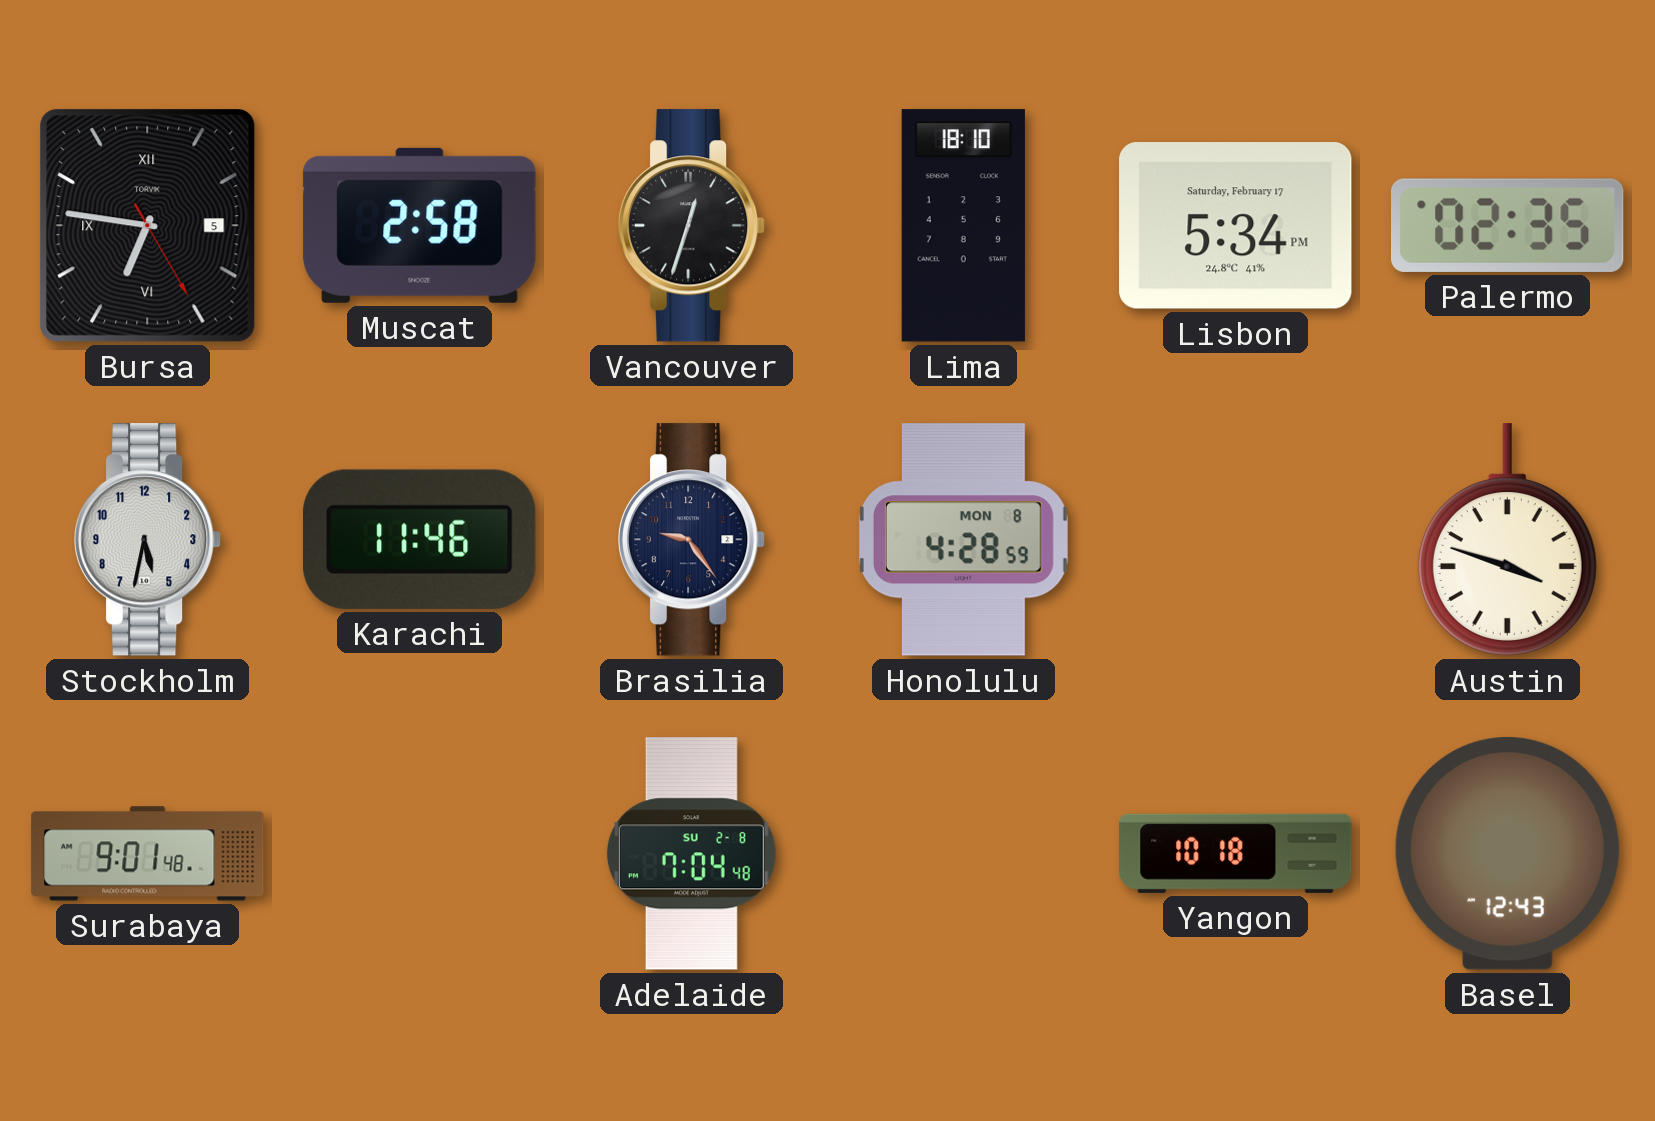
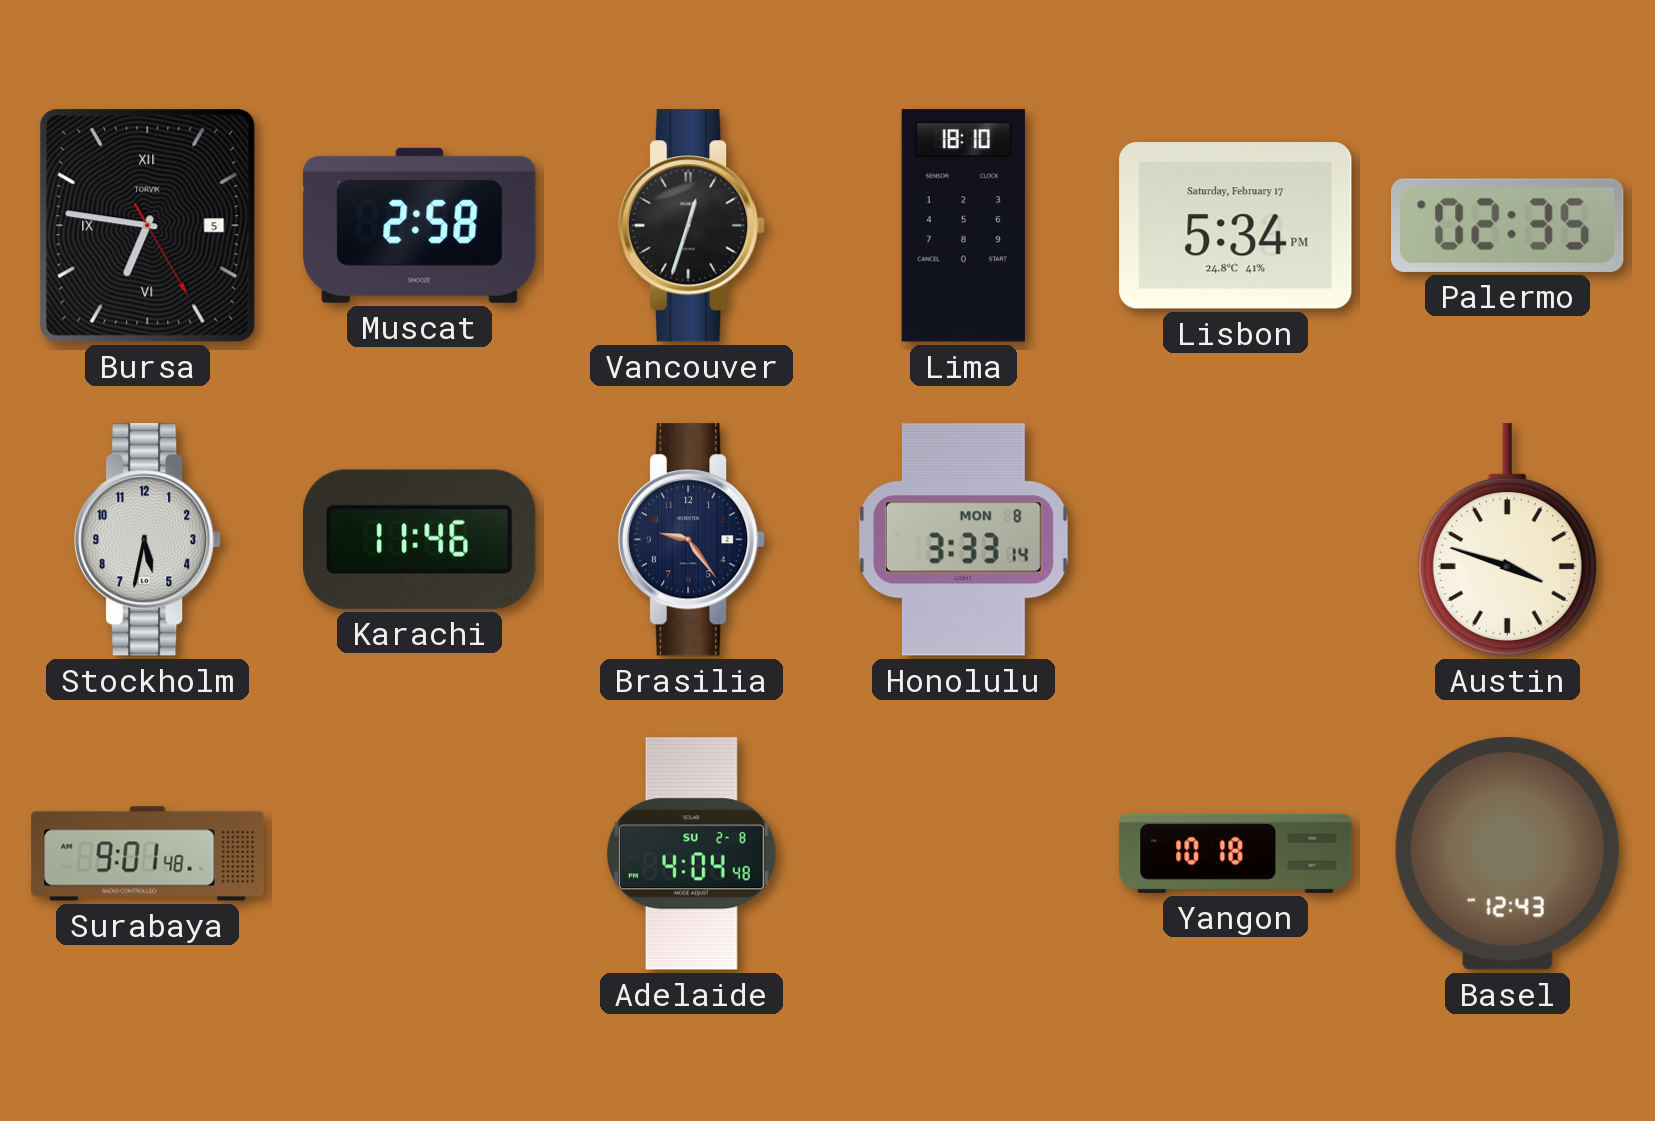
Honolulu: 4:28 -> 3:33
Adelaide: 7:04 -> 4:04
